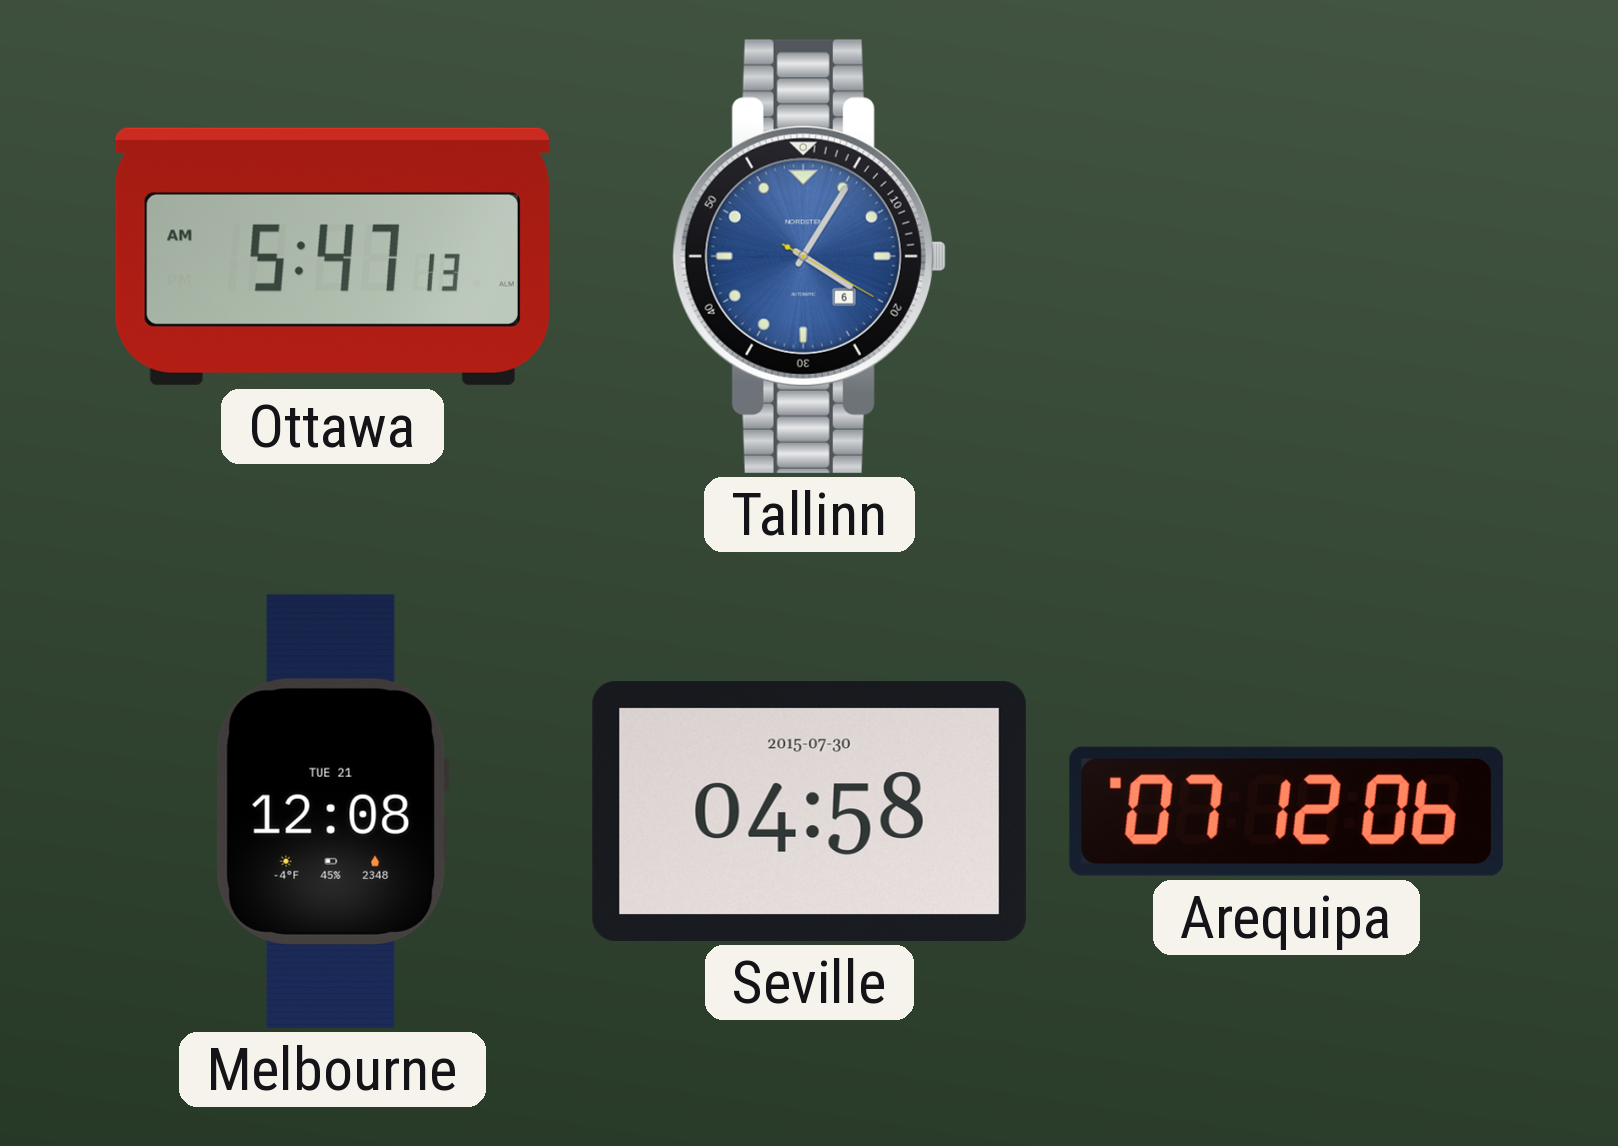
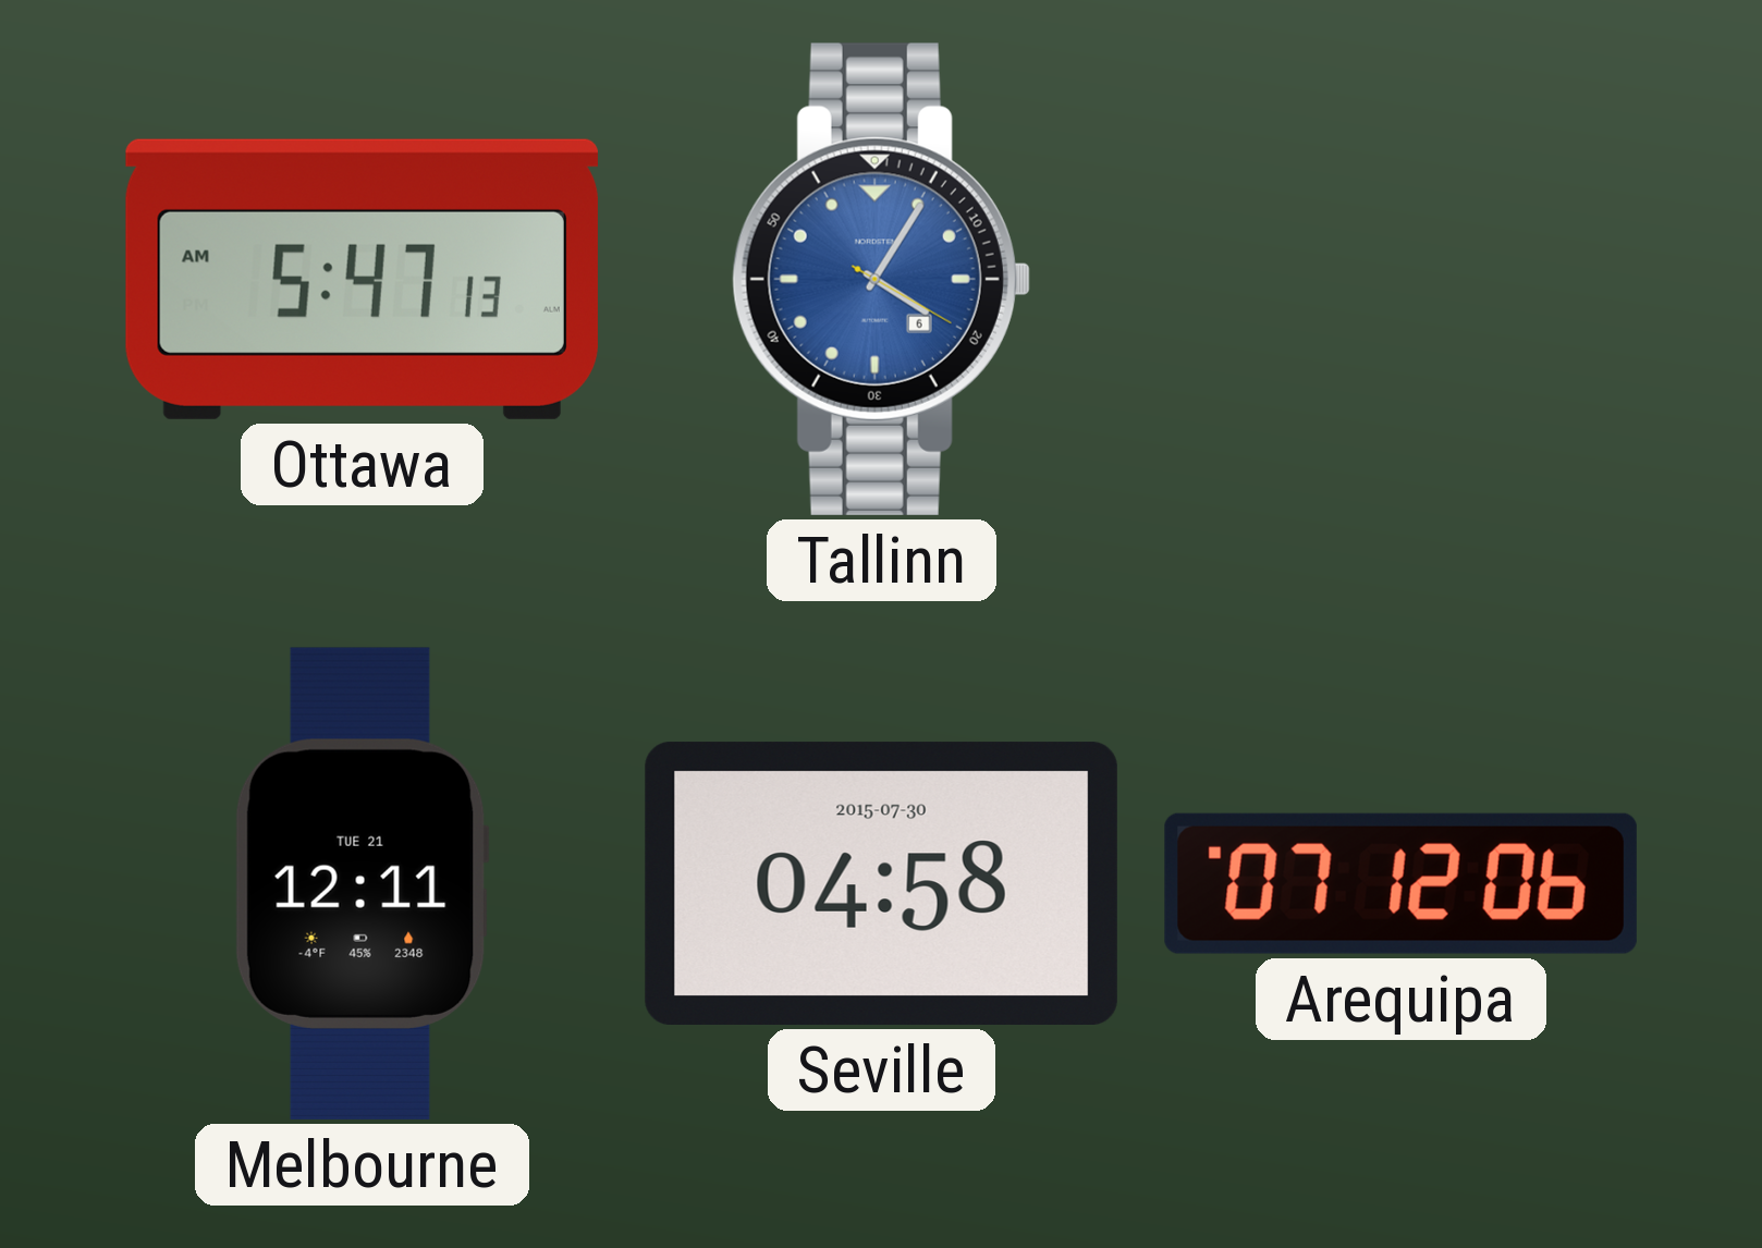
Melbourne: 12:08 -> 12:11
